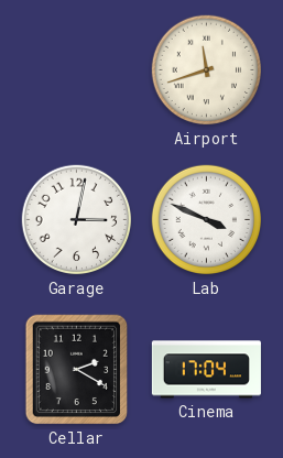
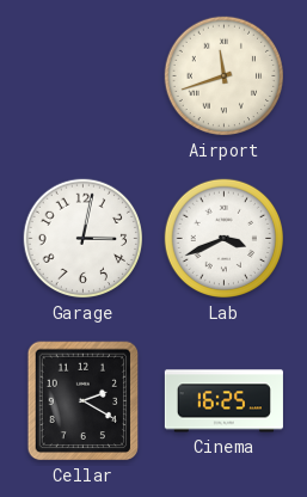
Lab: 3:49 -> 3:41
Cinema: 17:04 -> 16:25
